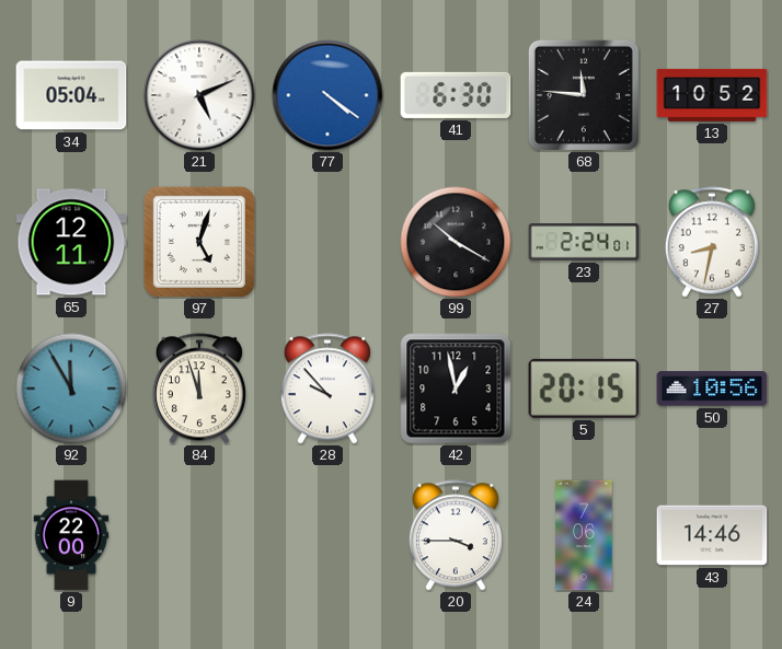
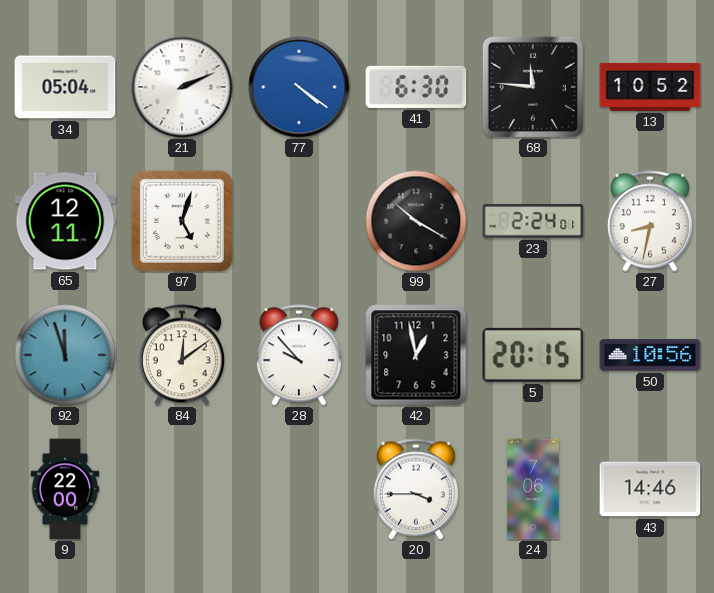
21: 5:11 -> 2:11
92: 11:55 -> 11:57
84: 11:57 -> 12:09
